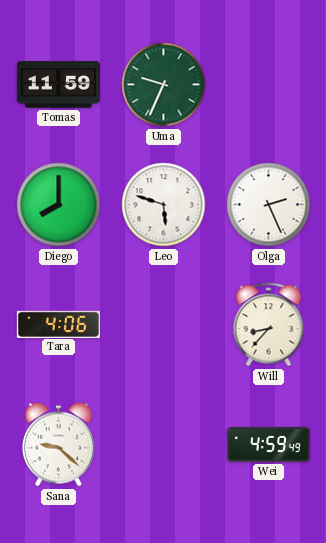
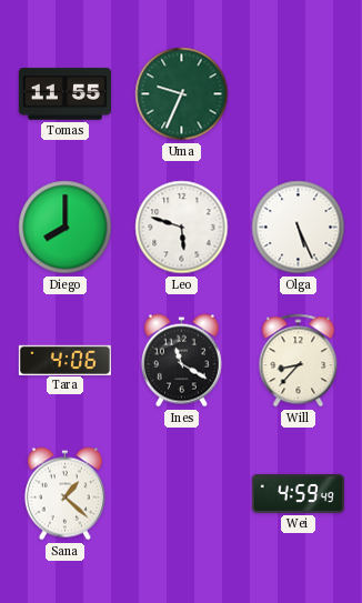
Tomas: 11:59 -> 11:55
Olga: 2:26 -> 5:26
Ines: none -> 11:20
Sana: 9:22 -> 1:22
